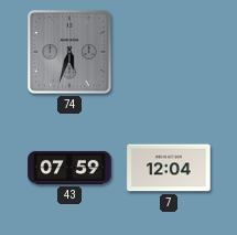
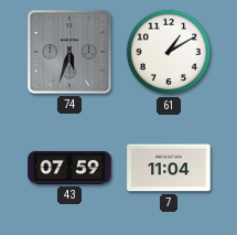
61: none -> 1:10
7: 12:04 -> 11:04
